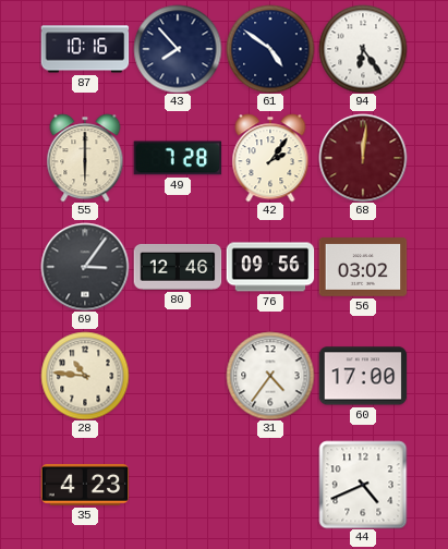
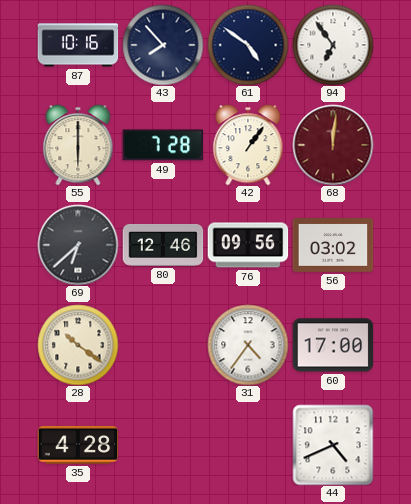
94: 6:24 -> 6:54
42: 2:06 -> 1:06
69: 3:06 -> 6:38
28: 10:46 -> 10:21
35: 4:23 -> 4:28
